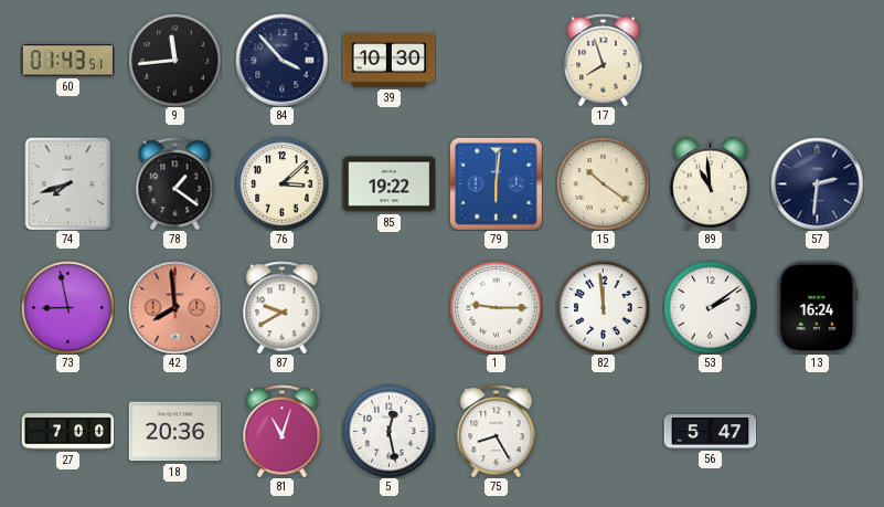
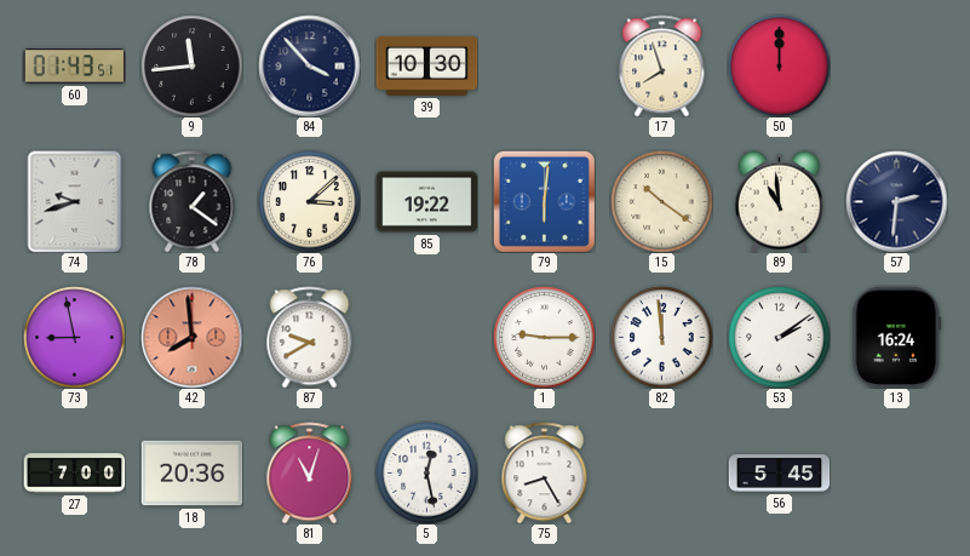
50: none -> 12:00
74: 7:42 -> 9:42
56: 5:47 -> 5:45
